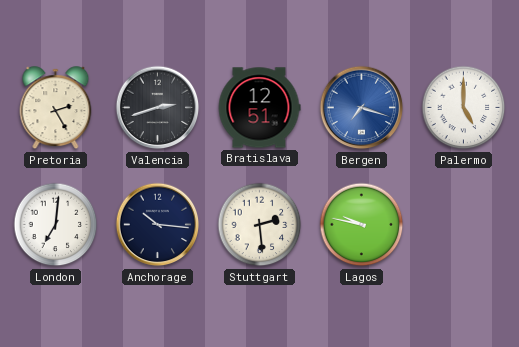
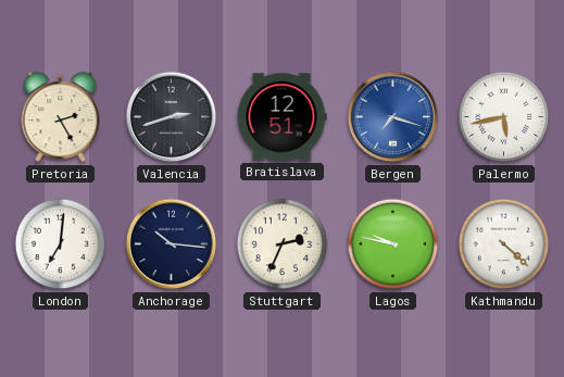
Palermo: 5:00 -> 5:43
Stuttgart: 2:29 -> 2:34
Kathmandu: none -> 4:22
